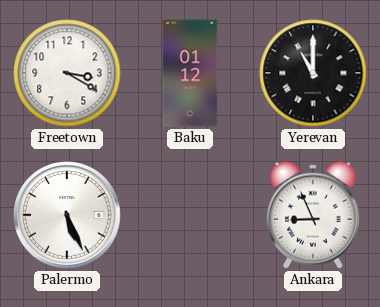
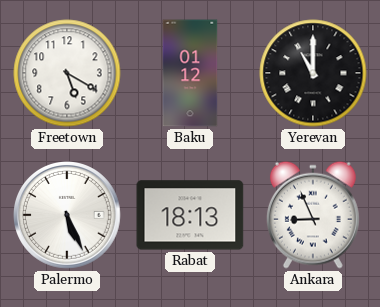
Freetown: 3:20 -> 5:20
Rabat: none -> 18:13
